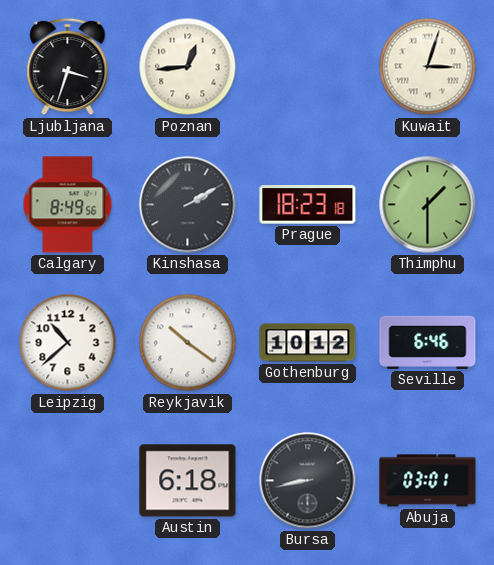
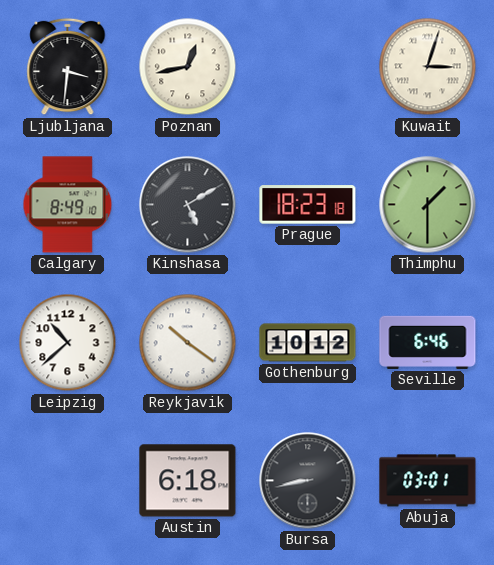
Ljubljana: 3:33 -> 3:31
Poznan: 12:44 -> 12:43
Calgary: 8:49:56 -> 8:49:10
Kinshasa: 2:10 -> 5:10
